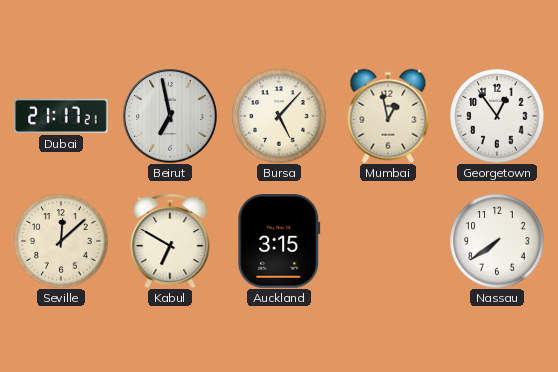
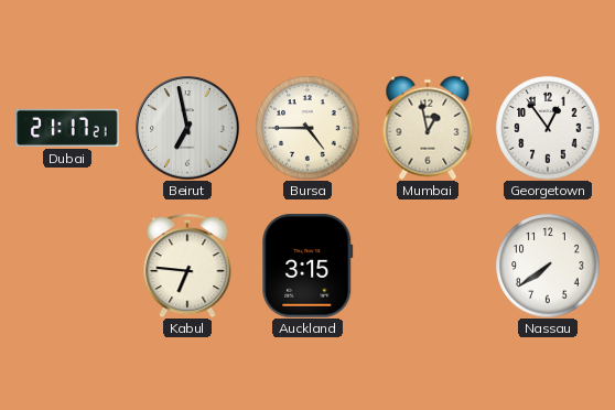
Bursa: 5:07 -> 4:45
Seville: 12:08 -> none
Kabul: 6:50 -> 6:46
